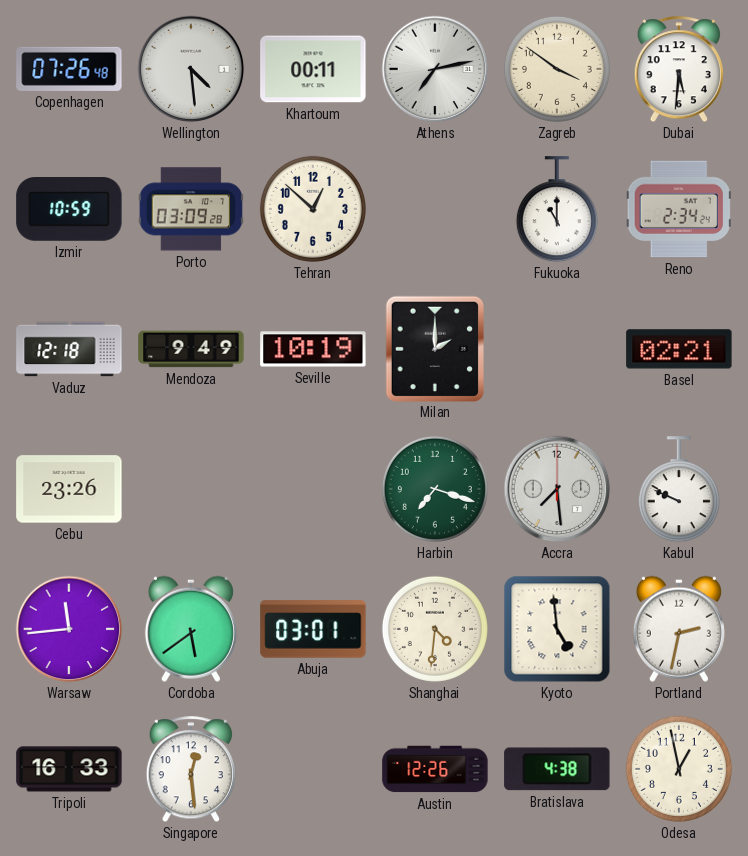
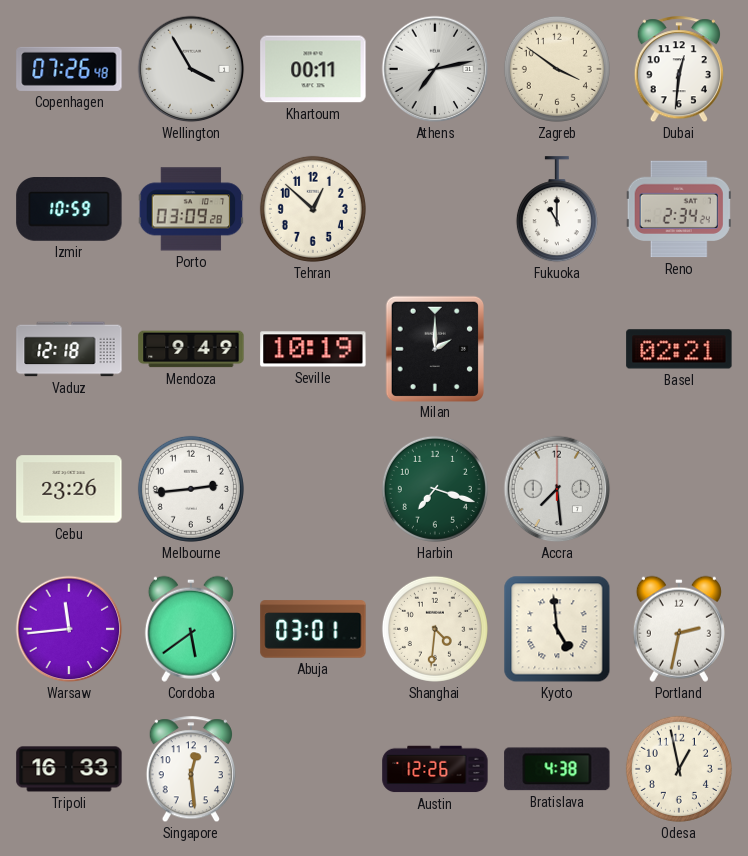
Wellington: 4:29 -> 3:55
Dubai: 5:31 -> 12:31
Melbourne: none -> 2:44
Kabul: 9:49 -> none
